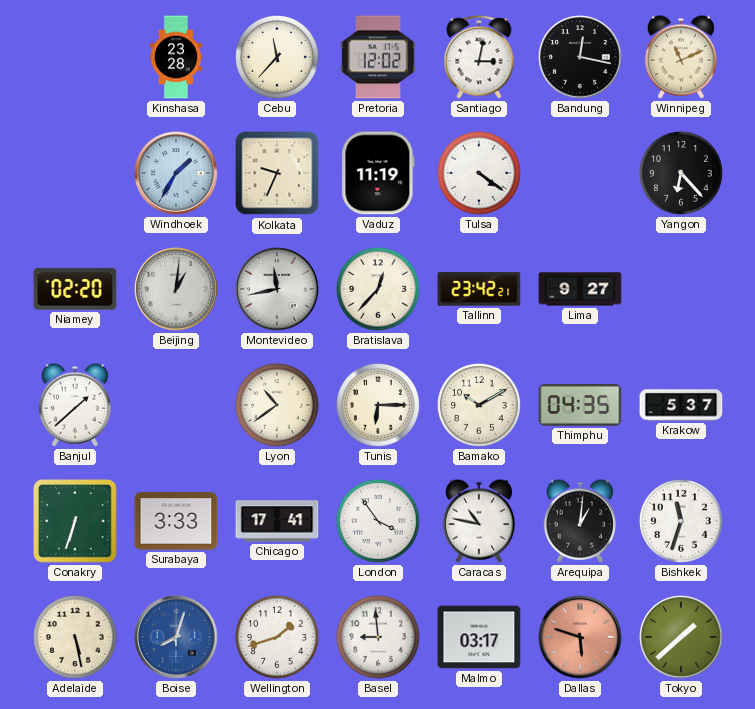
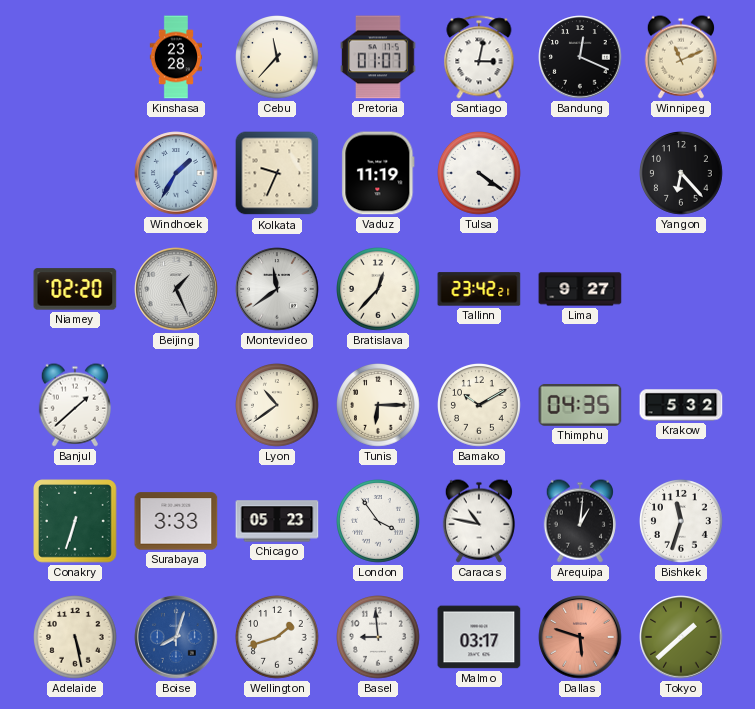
Pretoria: 12:02 -> 01:07
Bandung: 12:17 -> 12:19
Beijing: 1:01 -> 1:26
Montevideo: 11:43 -> 11:39
Krakow: 5:37 -> 5:32
Chicago: 17:41 -> 05:23
